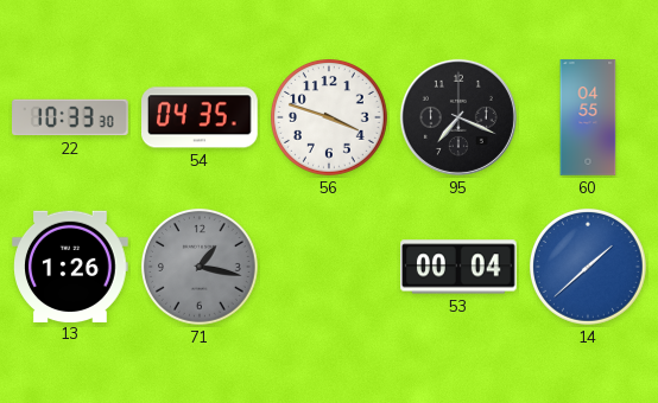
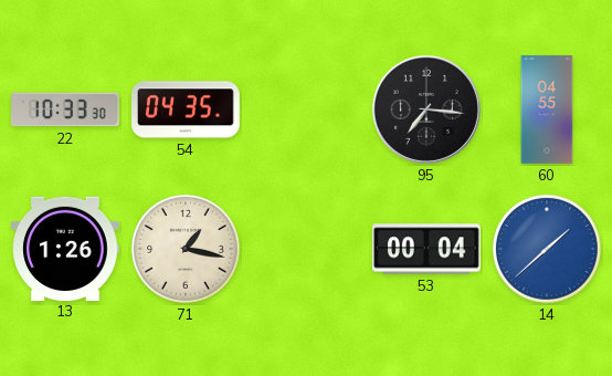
56: 3:48 -> none
95: 7:19 -> 7:16
71 dial: grey -> cream
